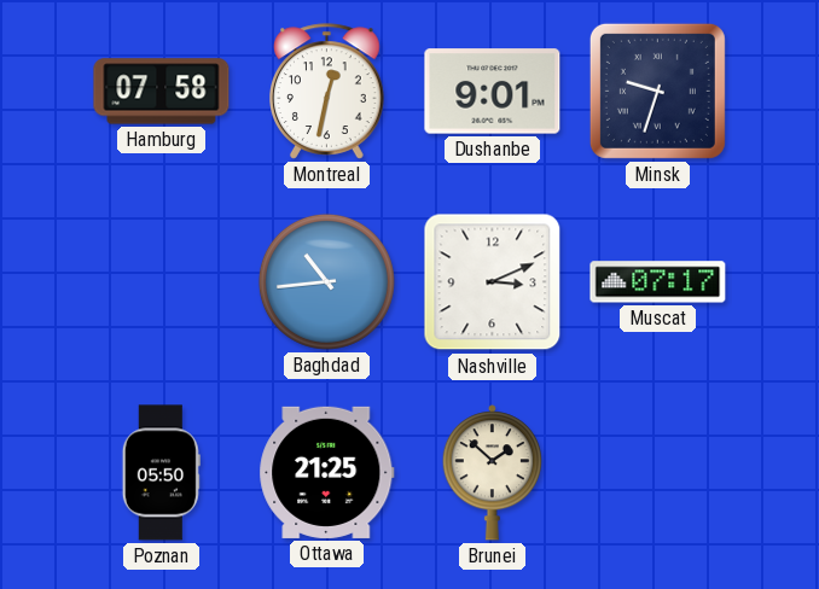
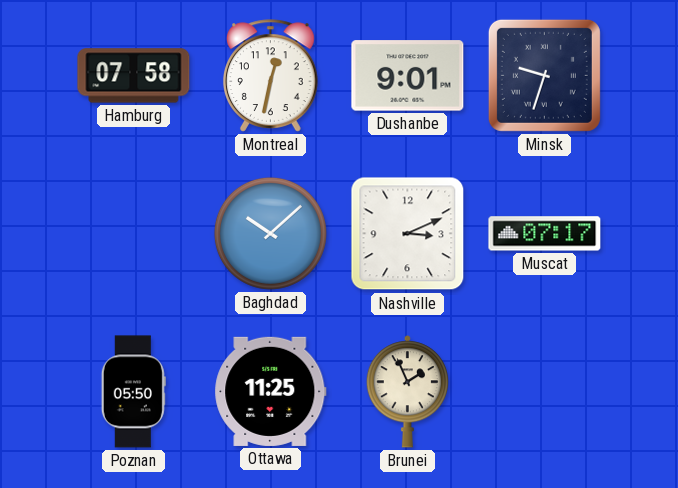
Baghdad: 10:44 -> 10:08
Ottawa: 21:25 -> 11:25
Brunei: 1:52 -> 1:56
